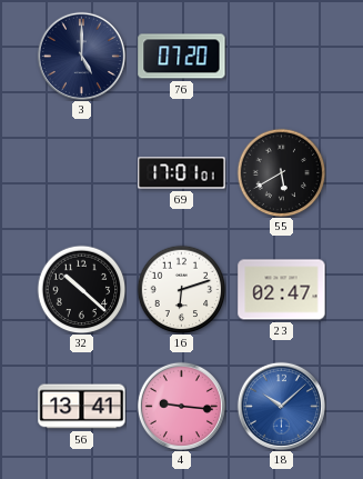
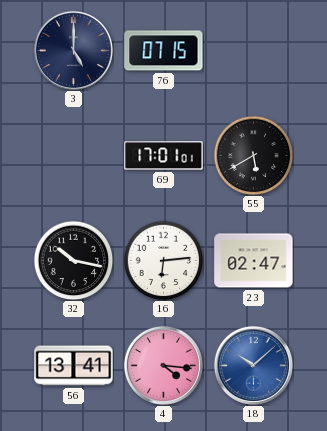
76: 07:20 -> 07:15
32: 10:22 -> 10:17
16: 6:12 -> 6:14
4: 9:16 -> 4:16
